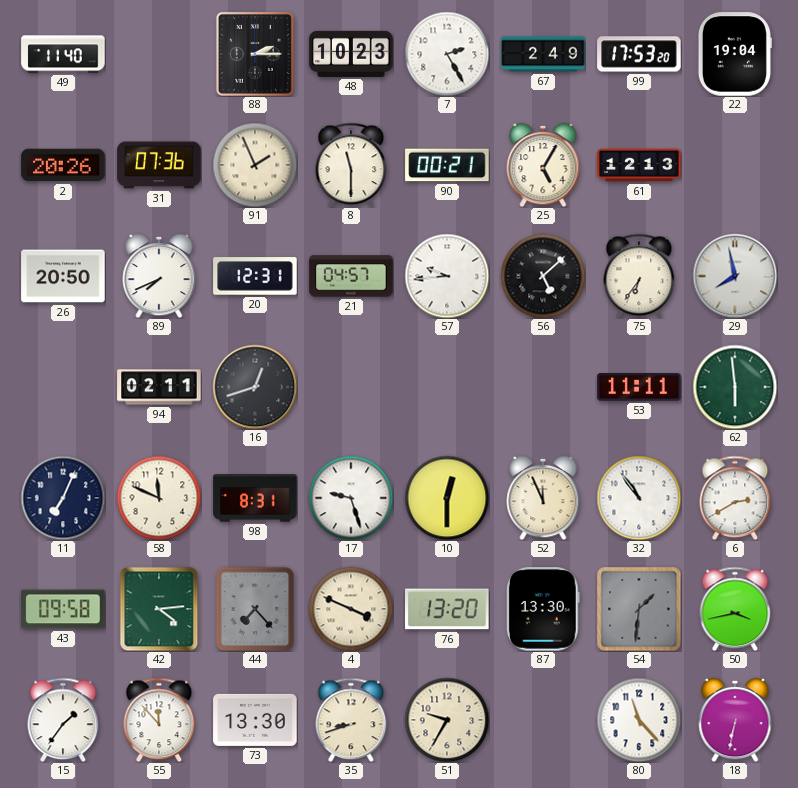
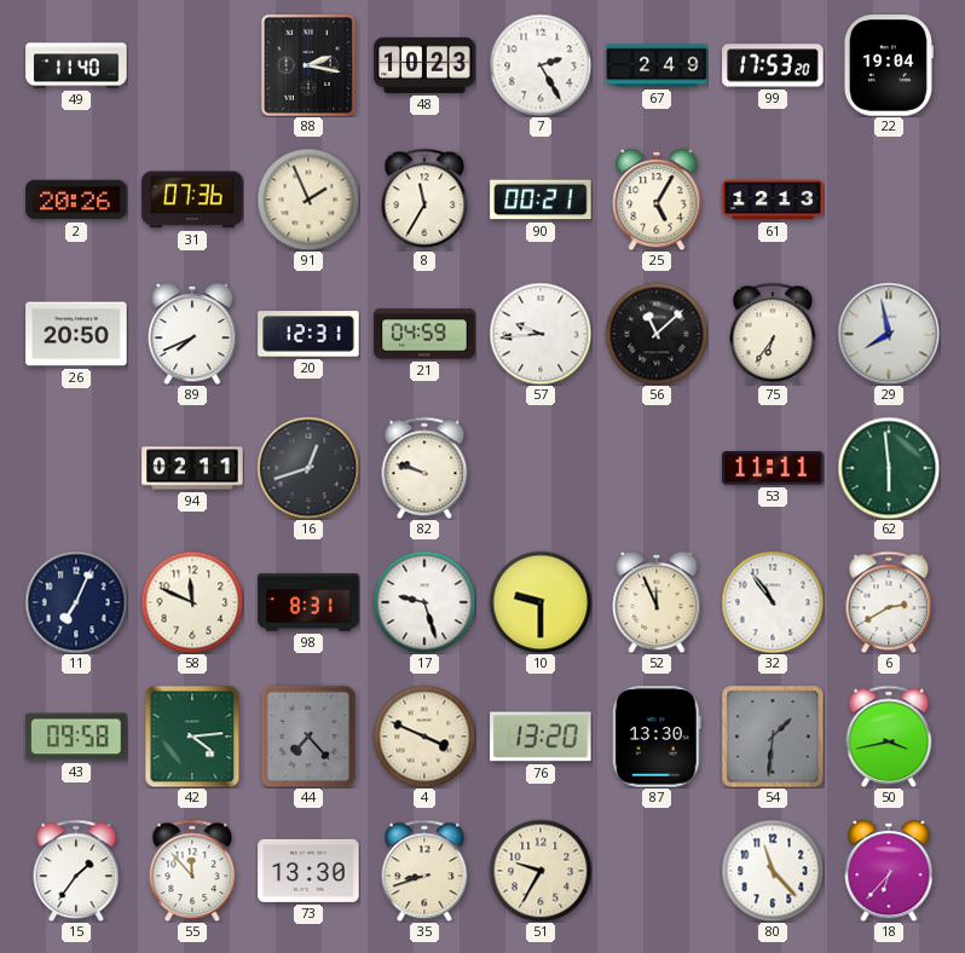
88: 2:15 -> 2:17
8: 11:30 -> 11:35
21: 04:57 -> 04:59
56: 5:08 -> 11:08
82: none -> 9:48
10: 12:30 -> 9:30
18: 6:32 -> 6:37
